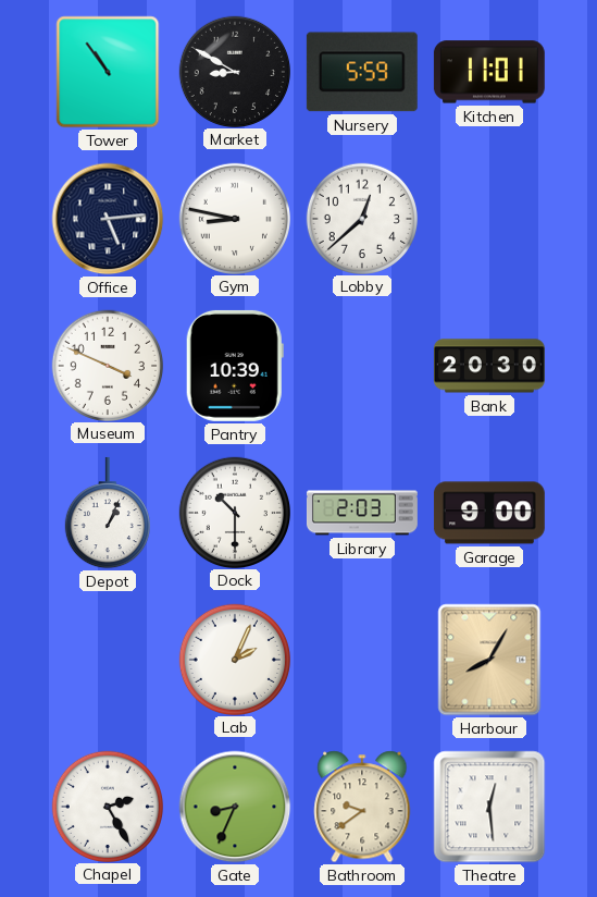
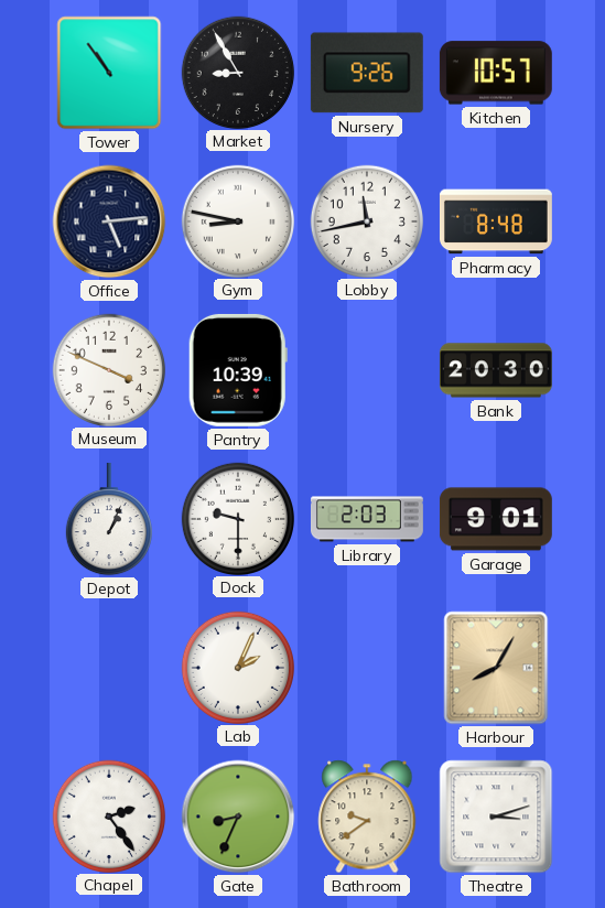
Market: 8:50 -> 8:55
Nursery: 5:59 -> 9:26
Kitchen: 11:01 -> 10:57
Lobby: 12:38 -> 11:43
Pharmacy: none -> 8:48
Dock: 10:30 -> 9:30
Garage: 9:00 -> 9:01
Chapel: 2:25 -> 2:24
Theatre: 12:29 -> 3:12
